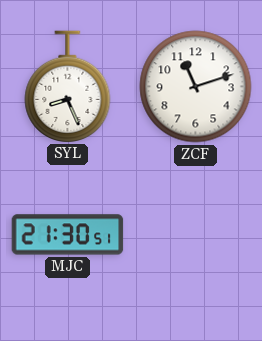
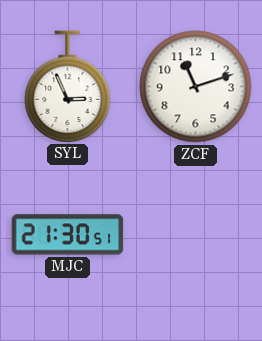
SYL: 8:26 -> 2:56
